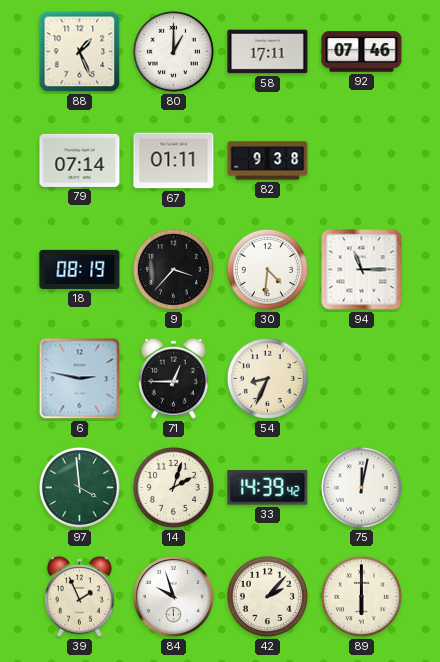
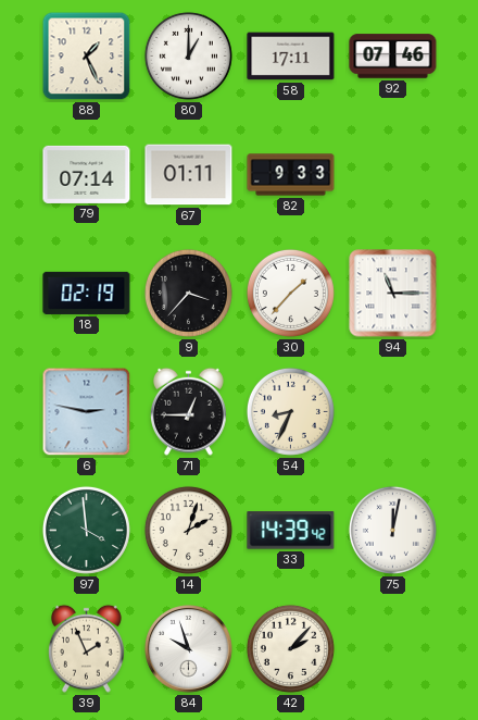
82: 9:38 -> 9:33
18: 08:19 -> 02:19
30: 4:31 -> 1:37
89: 6:00 -> none
